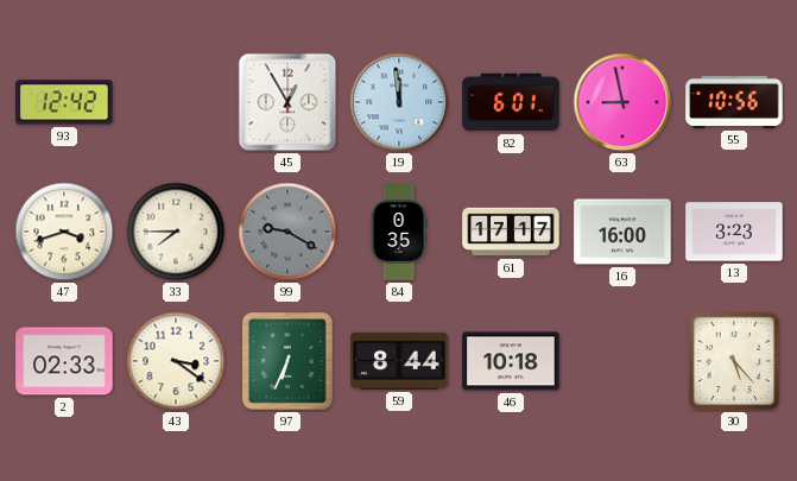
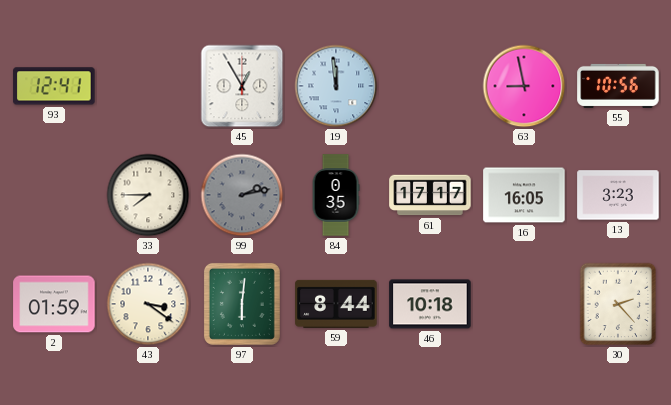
93: 12:42 -> 12:41
82: 6:01 -> none
47: 3:42 -> none
99: 9:20 -> 2:13
16: 16:00 -> 16:05
2: 02:33 -> 01:59
97: 6:34 -> 6:01
30: 5:23 -> 2:23
